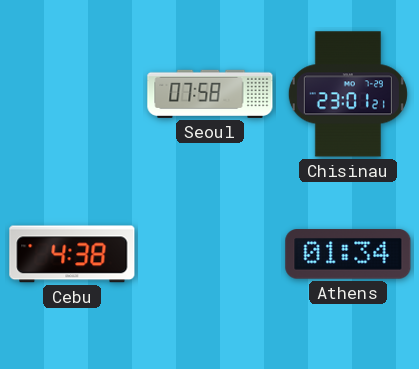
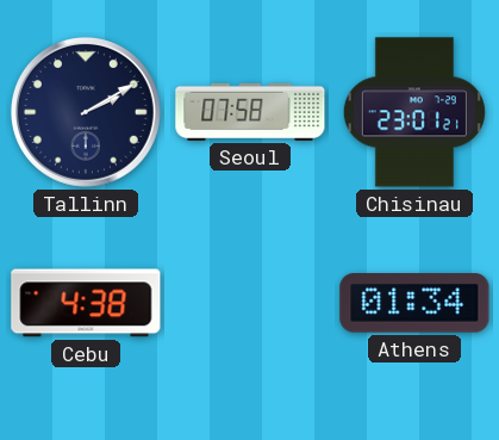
Tallinn: none -> 2:10
